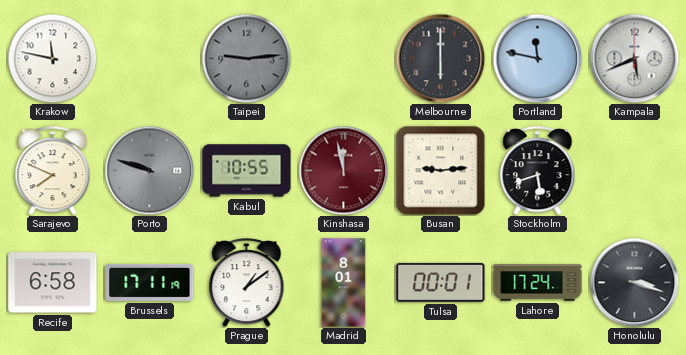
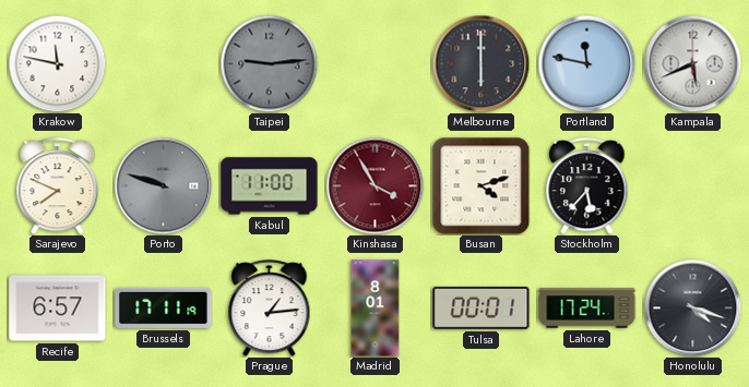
Kabul: 10:55 -> 11:00
Kinshasa: 11:58 -> 3:55
Busan: 9:14 -> 4:12
Stockholm: 5:42 -> 5:37
Recife: 6:58 -> 6:57
Prague: 1:09 -> 1:14
Honolulu: 3:18 -> 4:18
